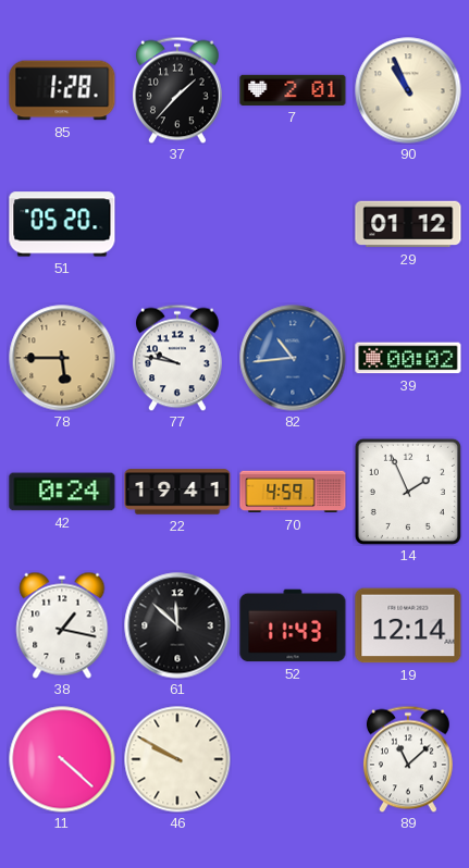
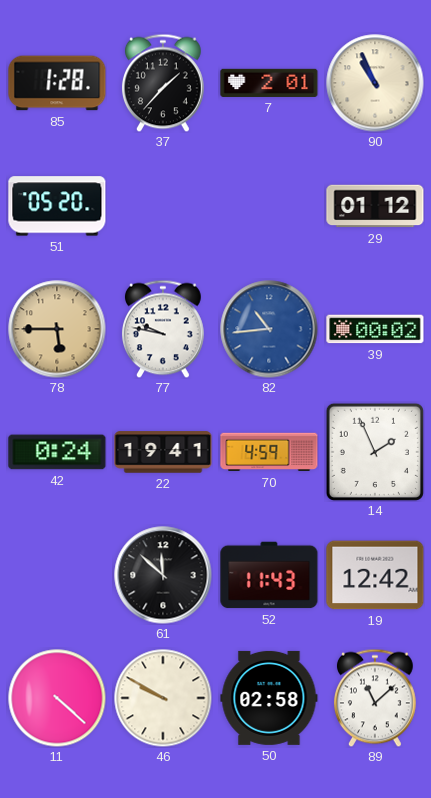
38: 1:17 -> none
19: 12:14 -> 12:42
50: none -> 02:58
